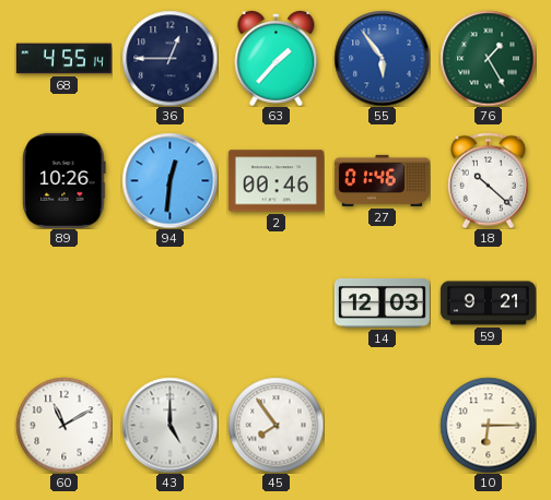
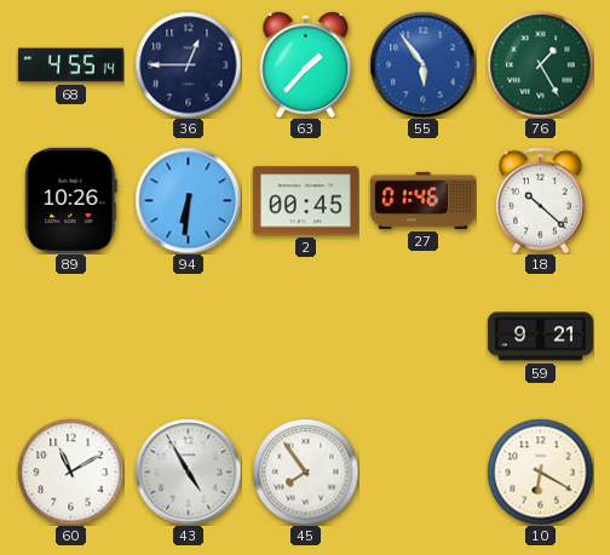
94: 12:31 -> 6:31
2: 00:46 -> 00:45
14: 12:03 -> none
43: 5:00 -> 4:55
10: 6:15 -> 6:20
